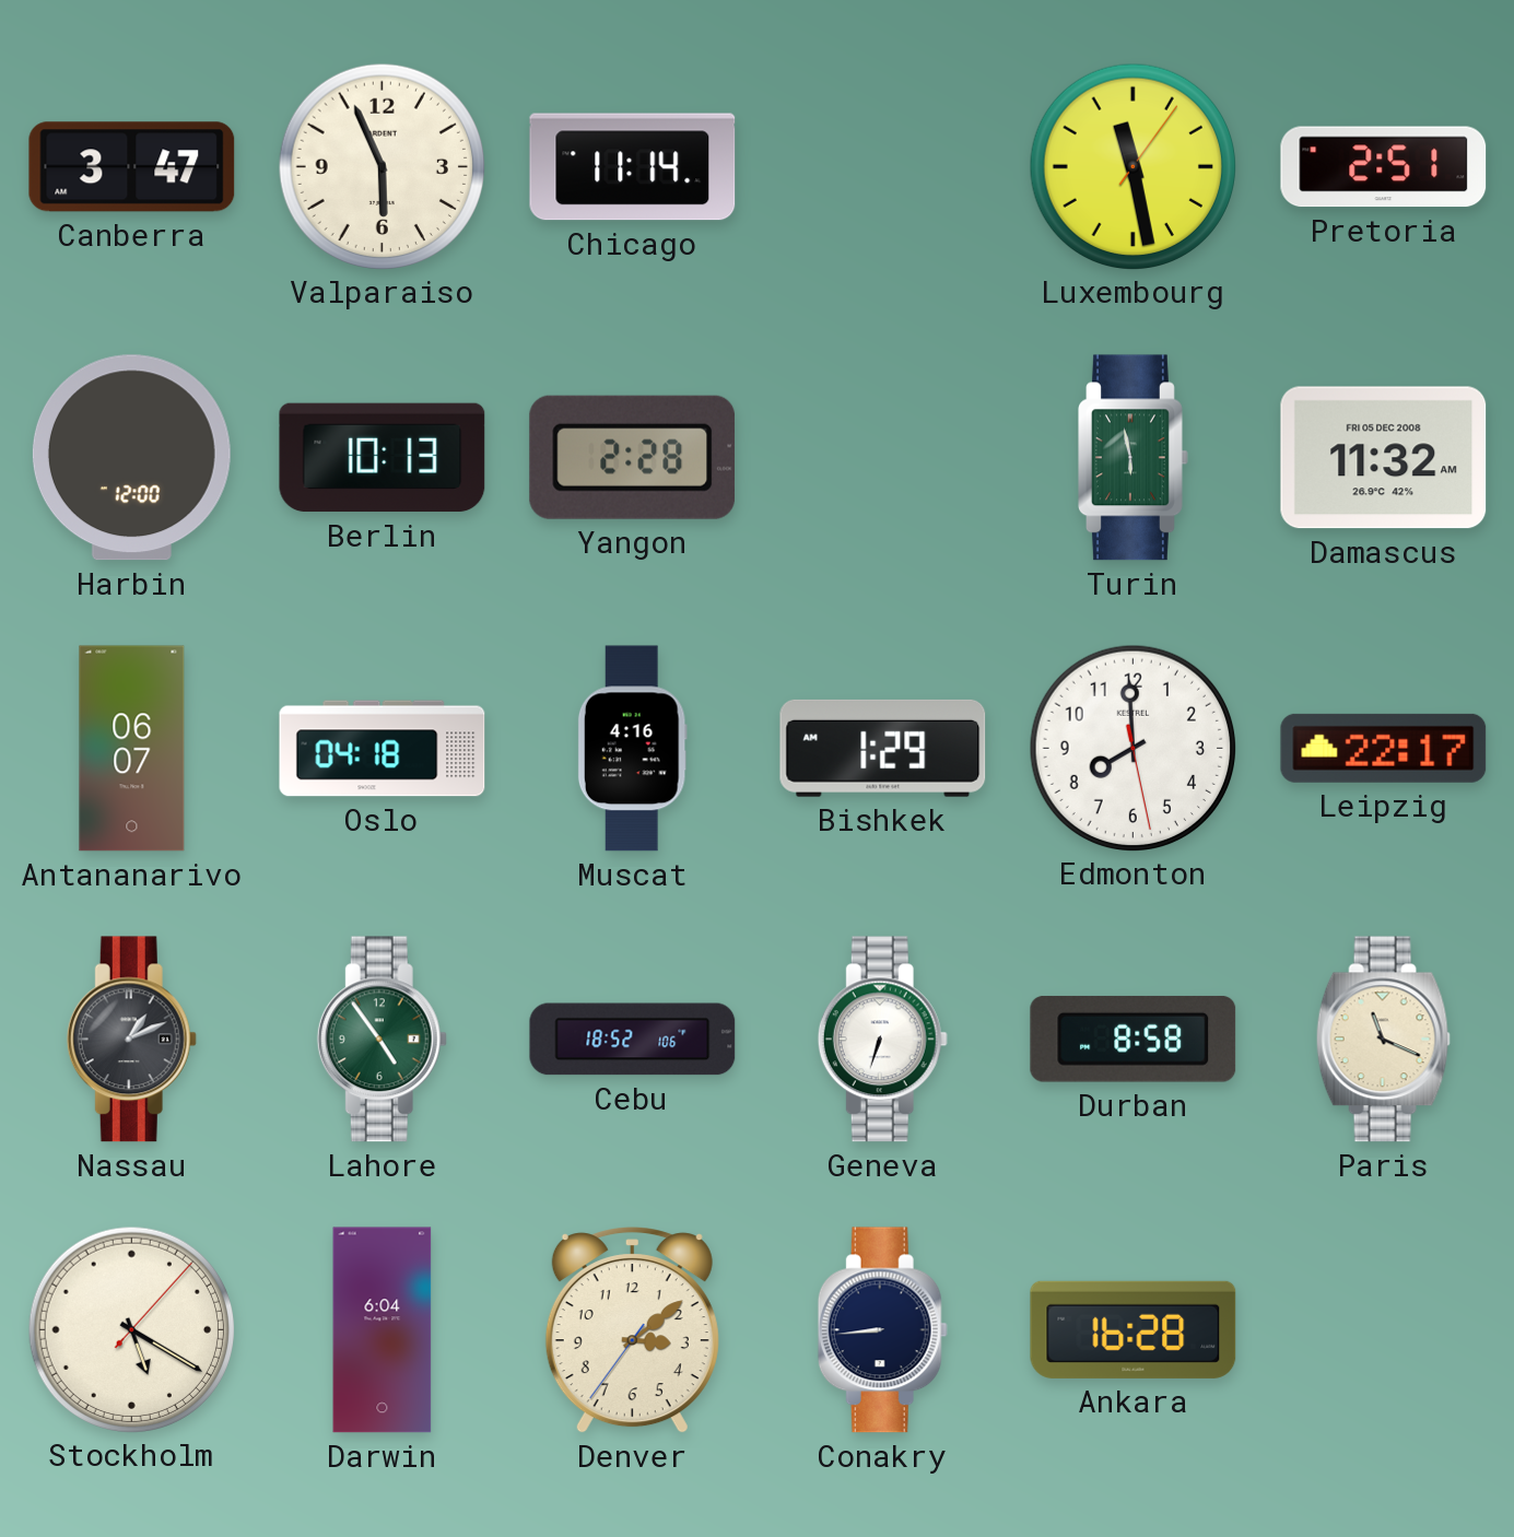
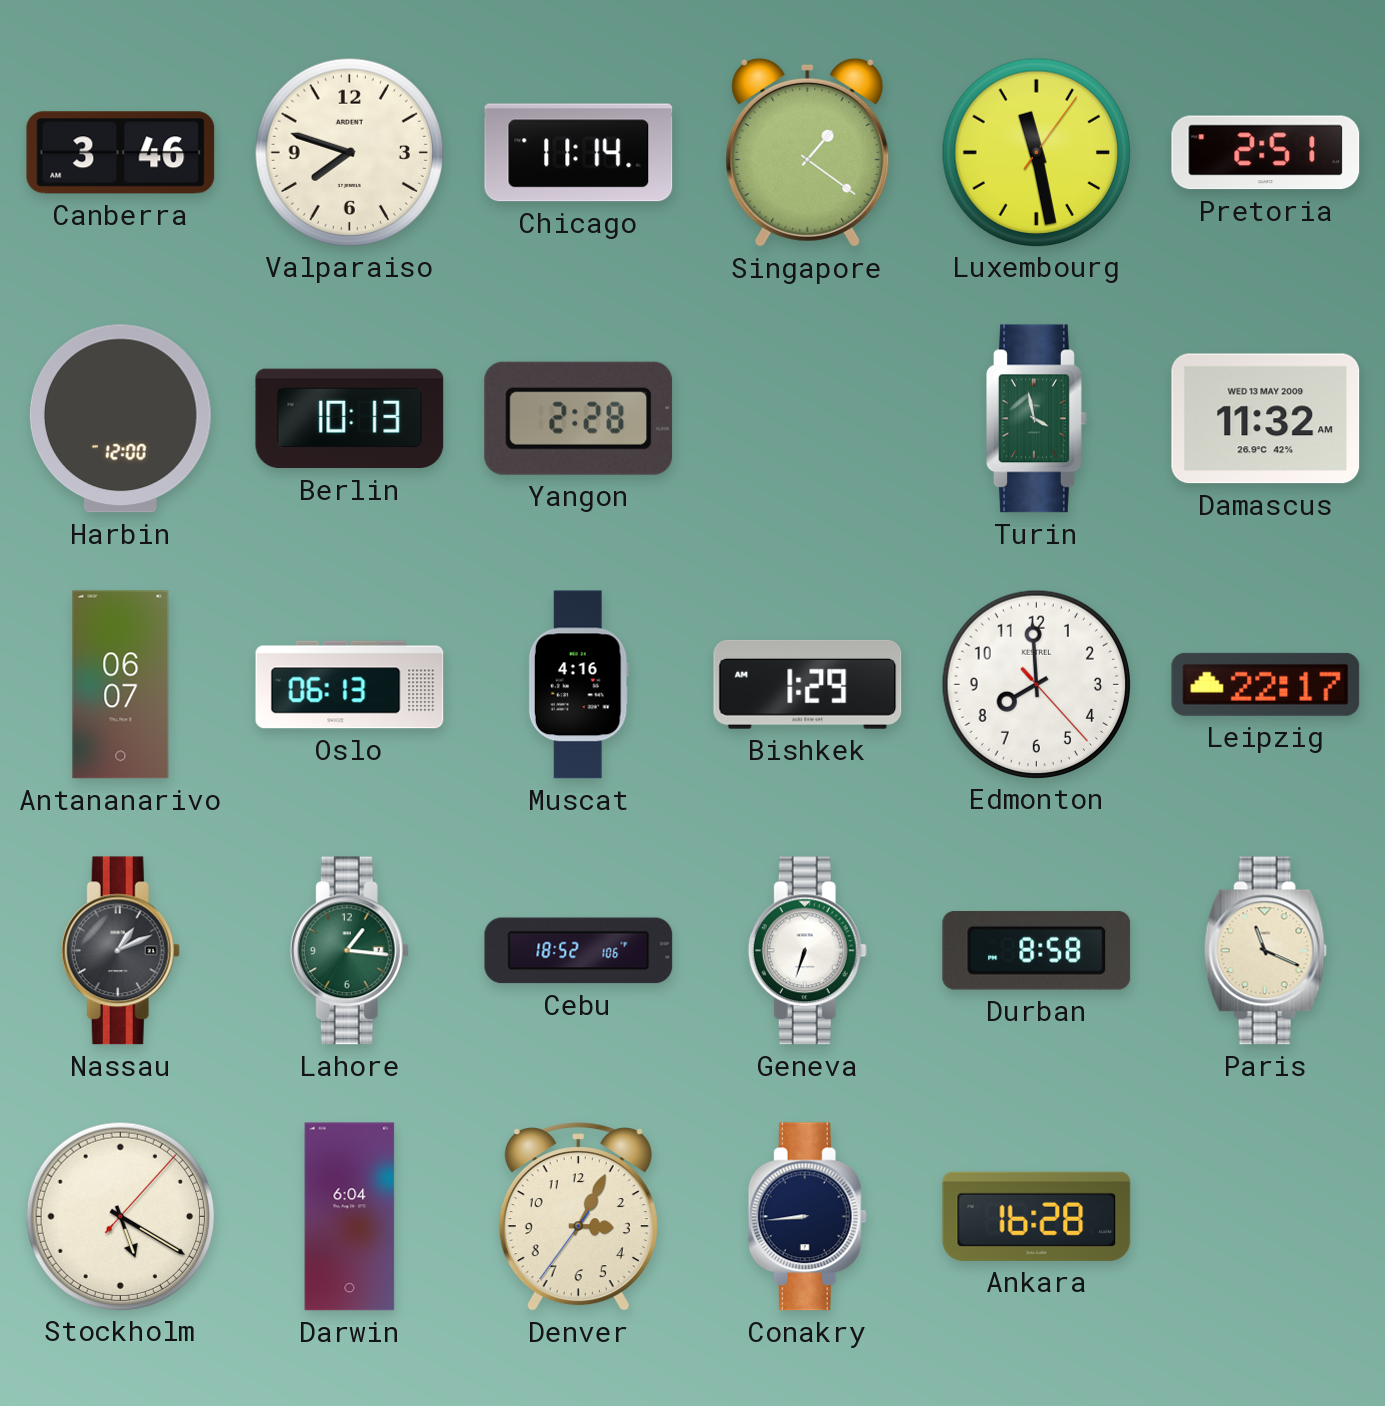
Canberra: 3:47 -> 3:46
Valparaiso: 5:56 -> 7:48
Singapore: none -> 1:21
Turin: 5:58 -> 3:58
Damascus date: FRI 05 DEC 2008 -> WED 13 MAY 2009
Oslo: 04:18 -> 06:13
Edmonton: 7:59:28 -> 7:59:23
Lahore: 4:54 -> 1:16
Denver: 3:08 -> 3:04
